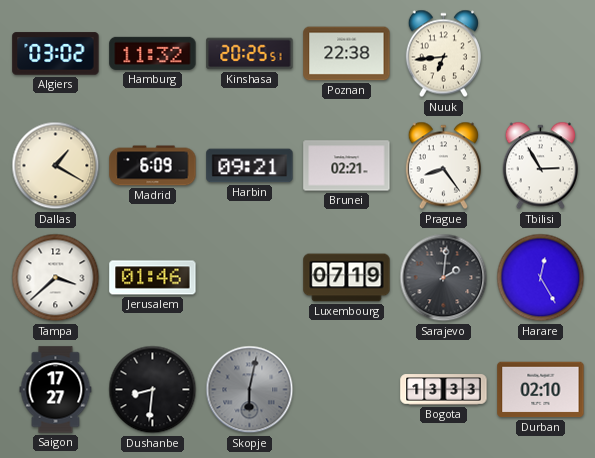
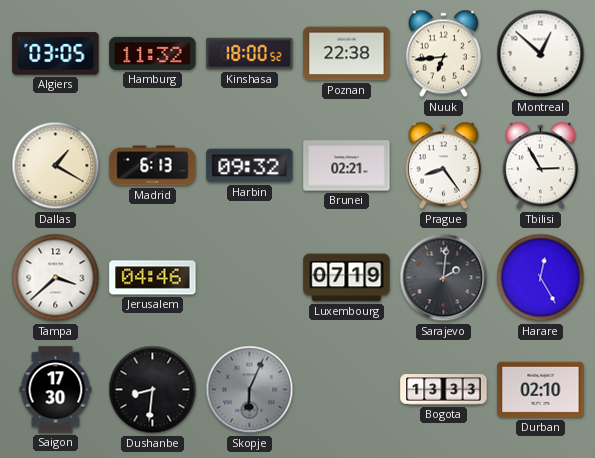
Algiers: 03:02 -> 03:05
Kinshasa: 20:25 -> 18:00
Montreal: none -> 12:52
Madrid: 6:09 -> 6:13
Harbin: 09:21 -> 09:32
Jerusalem: 01:46 -> 04:46
Saigon: 17:27 -> 17:30
Skopje: 6:02 -> 6:04
